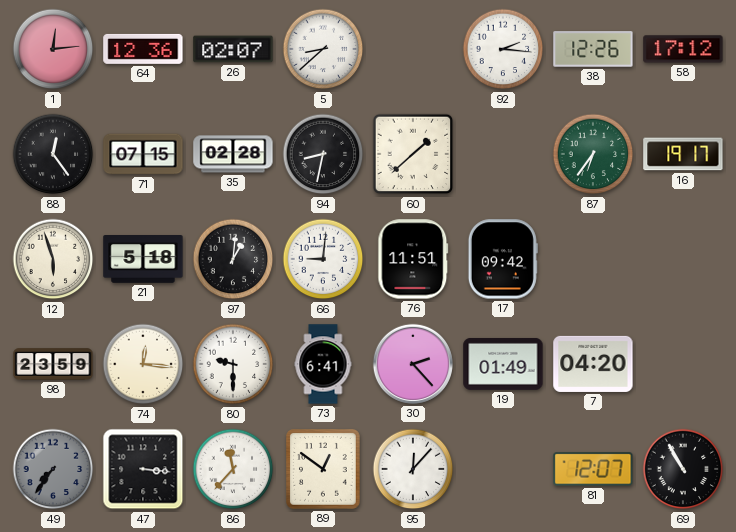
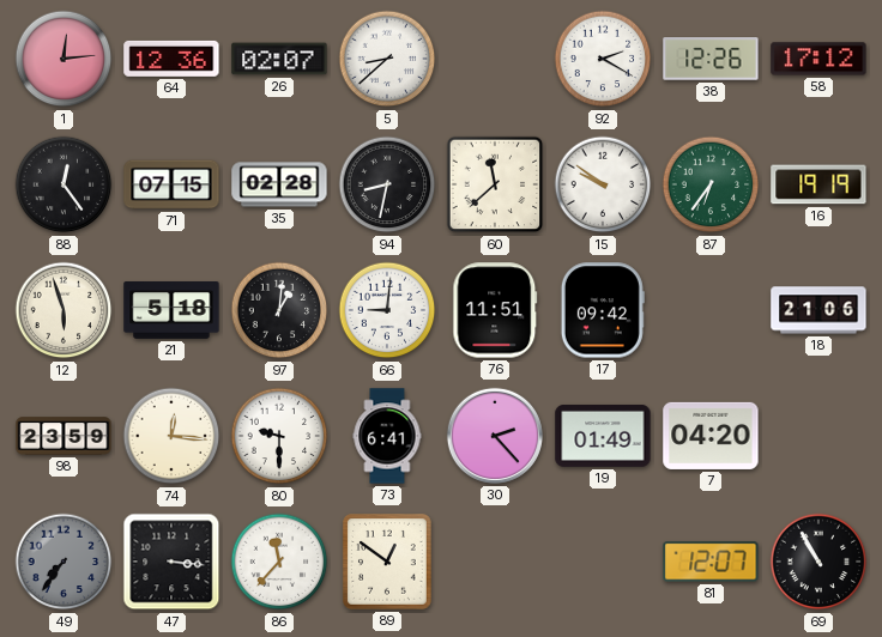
92: 2:16 -> 2:20
60: 1:38 -> 11:38
15: none -> 9:51
16: 19:17 -> 19:19
18: none -> 21:06
95: 12:07 -> none
